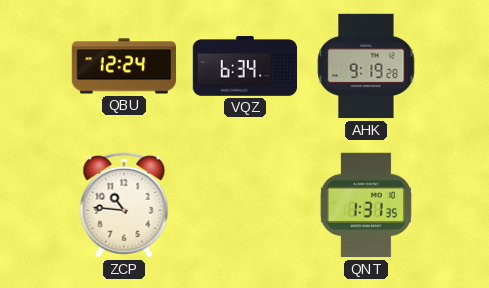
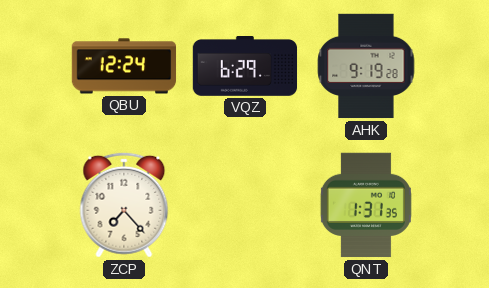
VQZ: 6:34 -> 6:29
ZCP: 10:46 -> 7:23
